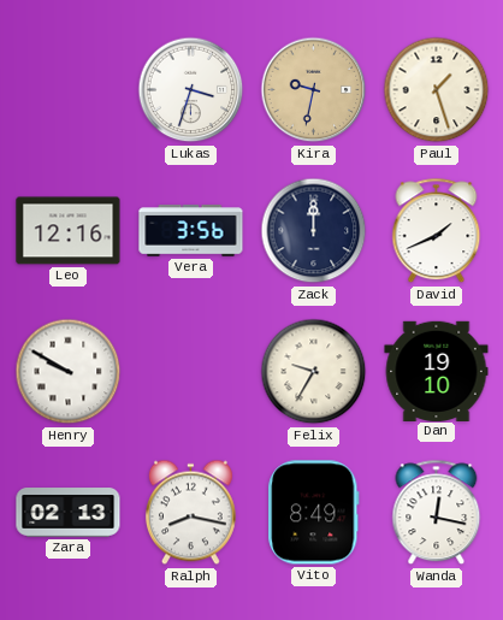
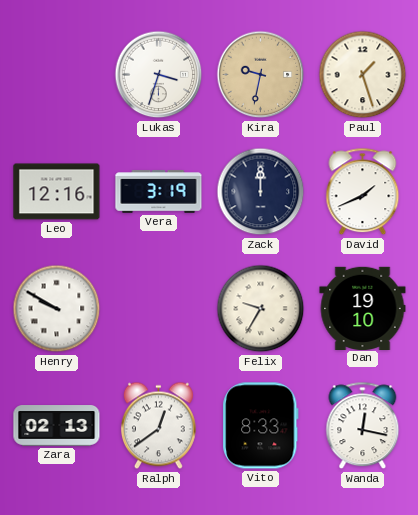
Vera: 3:56 -> 3:19
Ralph: 8:17 -> 12:39
Vito: 8:49 -> 8:33
